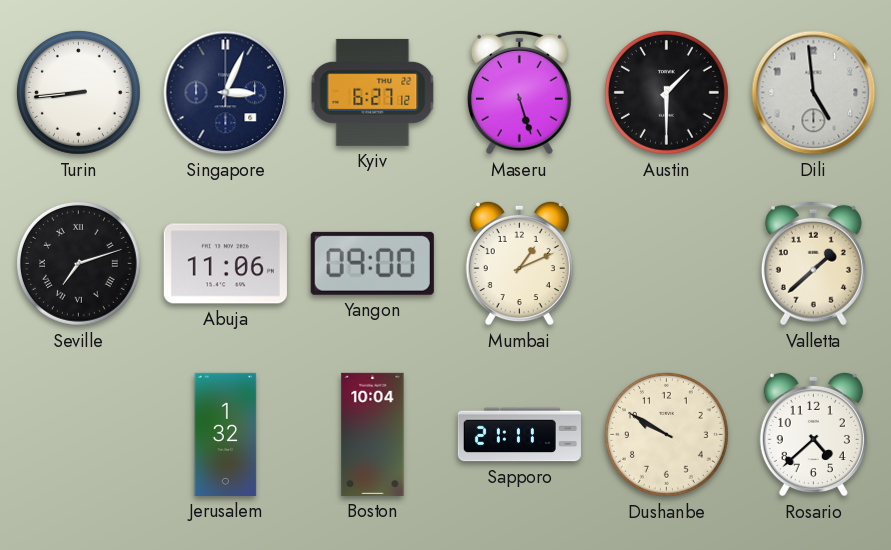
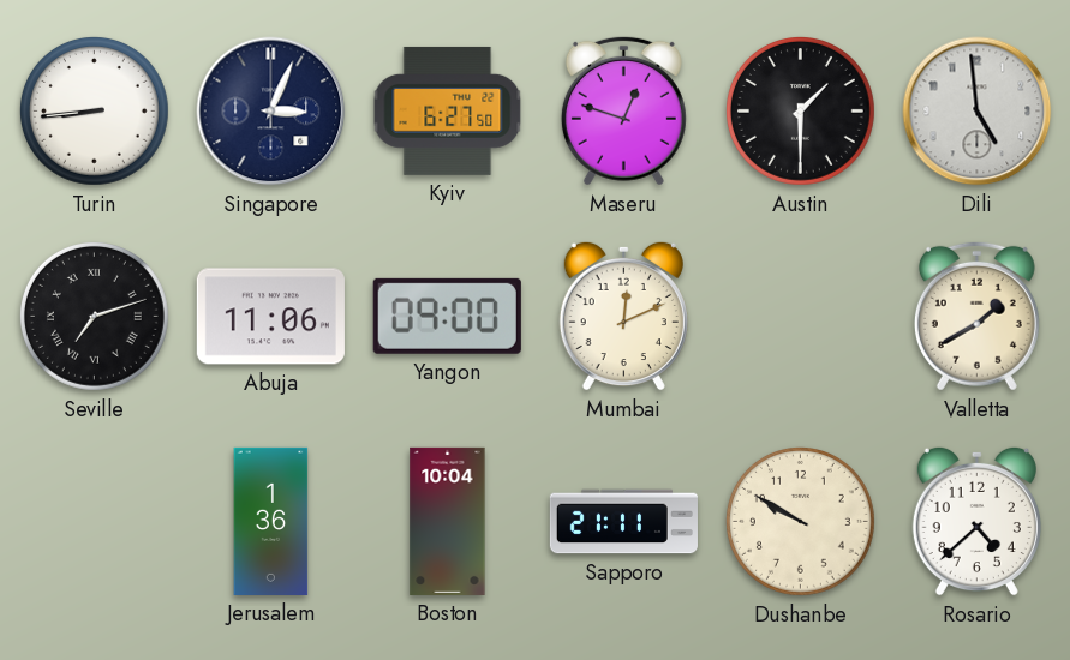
Kyiv: 6:27:12 -> 6:27:50
Maseru: 5:27 -> 12:48
Mumbai: 1:11 -> 12:11
Valletta: 1:38 -> 1:40
Jerusalem: 1:32 -> 1:36
